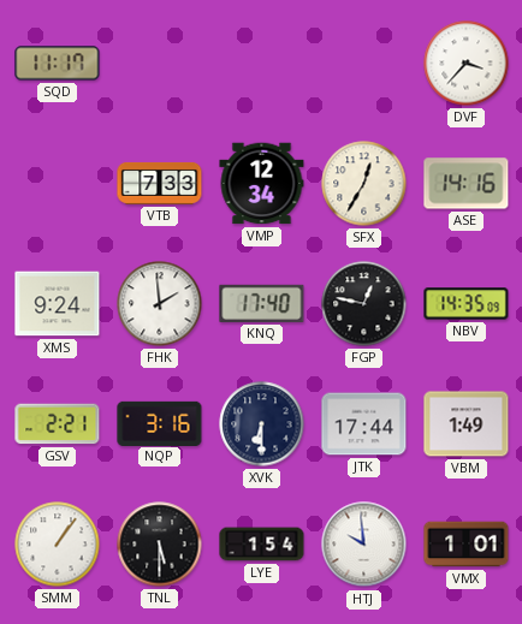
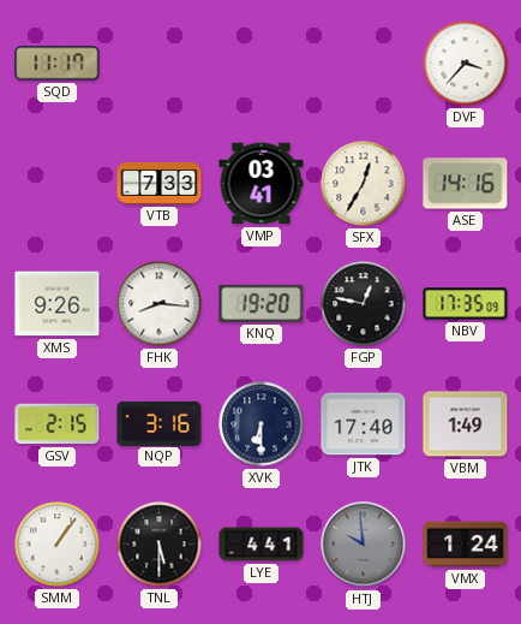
VMP: 12:34 -> 03:41
XMS: 9:24 -> 9:26
FHK: 1:59 -> 8:16
KNQ: 17:40 -> 19:20
NBV: 14:35 -> 17:35
GSV: 2:21 -> 2:15
JTK: 17:44 -> 17:40
LYE: 1:54 -> 4:41
HTJ dial: white -> grey
VMX: 1:01 -> 1:24
